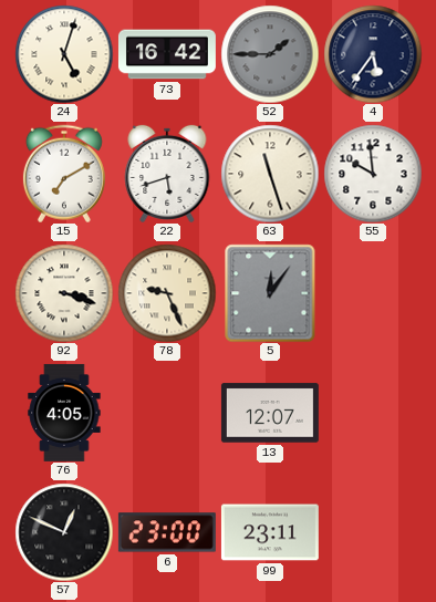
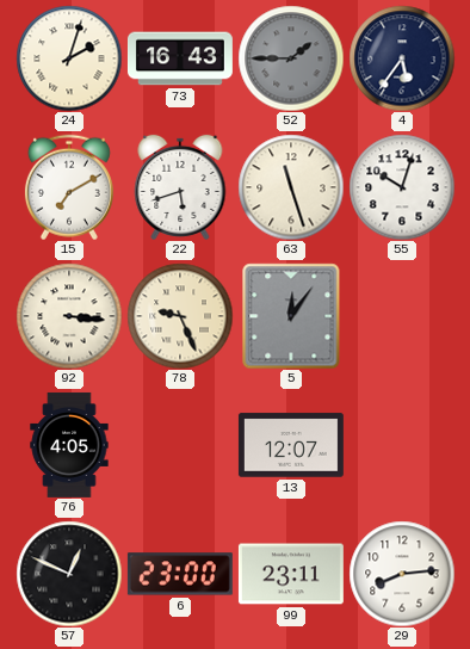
24: 5:03 -> 2:03
73: 16:42 -> 16:43
55: 9:59 -> 10:03
92: 3:18 -> 3:16
29: none -> 8:14
